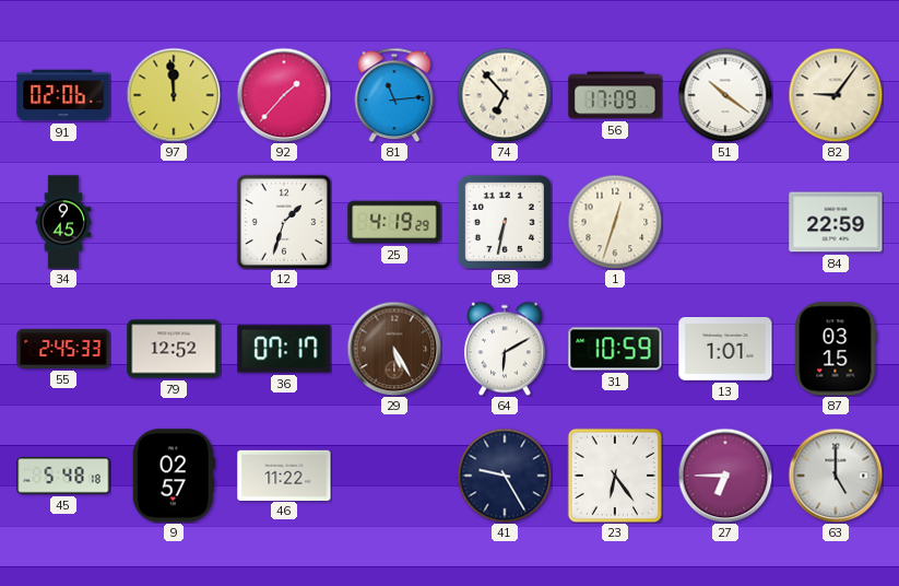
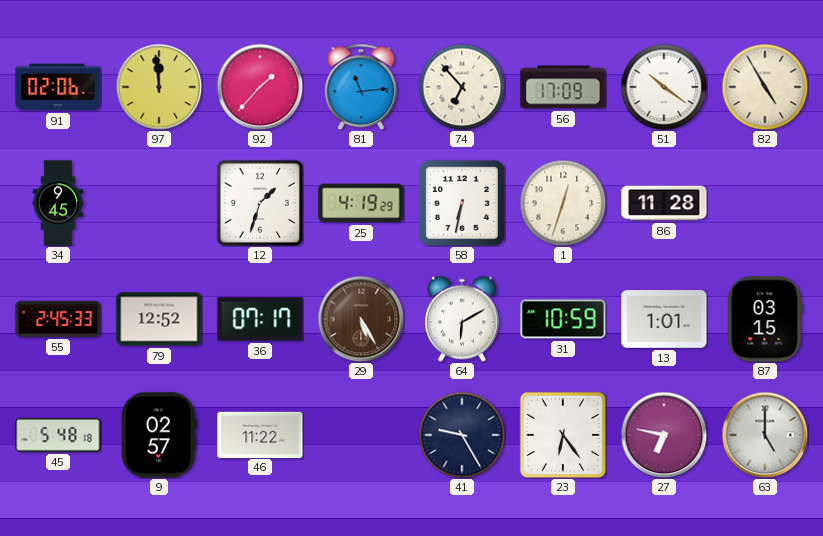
82: 9:06 -> 4:55
86: none -> 11:28
84: 22:59 -> none
27: 6:45 -> 6:47
